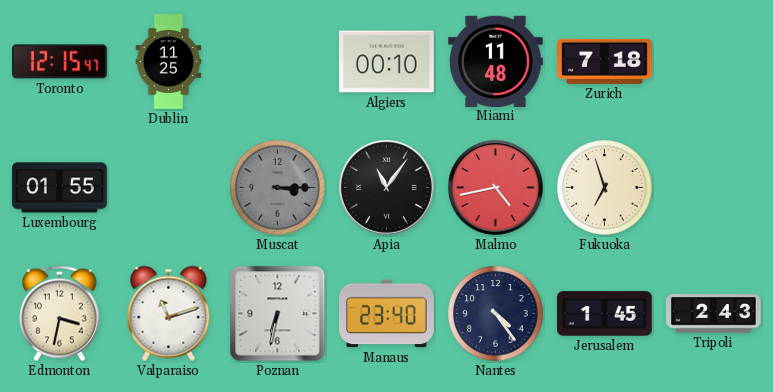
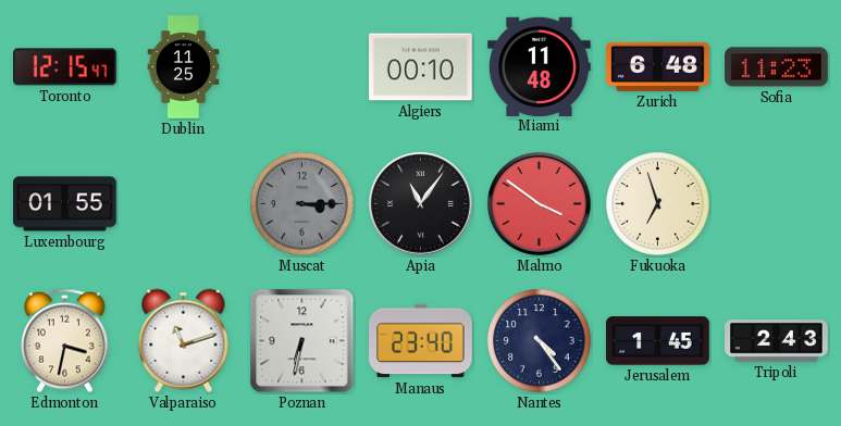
Zurich: 7:18 -> 6:48
Sofia: none -> 11:23
Malmo: 4:43 -> 3:51
